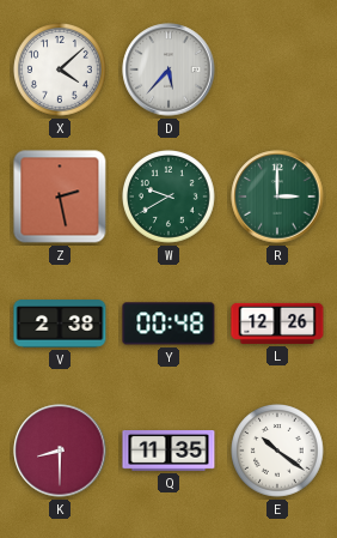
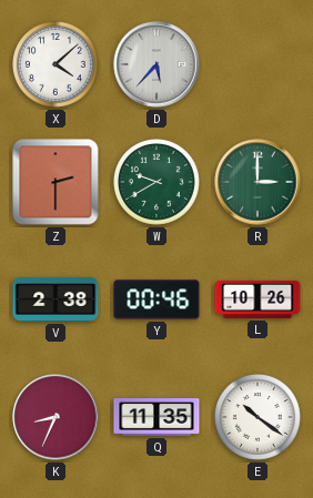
Z: 2:28 -> 2:30
Y: 00:48 -> 00:46
L: 12:26 -> 10:26
K: 8:30 -> 8:34
